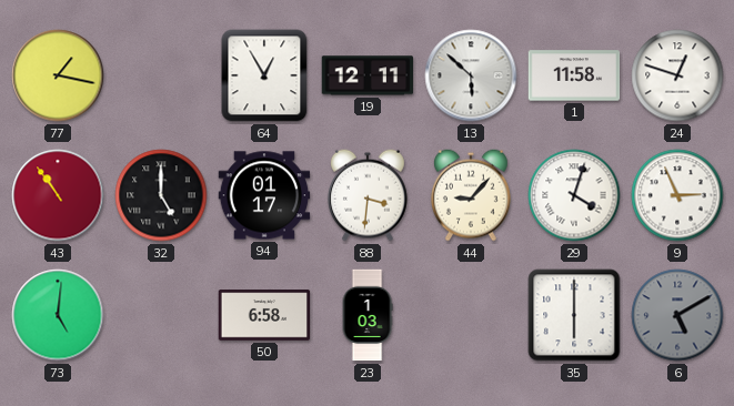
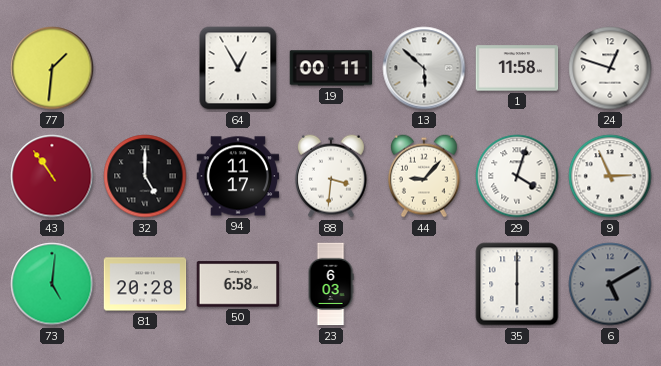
77: 1:17 -> 1:31
19: 12:11 -> 00:11
94: 01:17 -> 11:17
81: none -> 20:28
23: 1:03 -> 6:03
